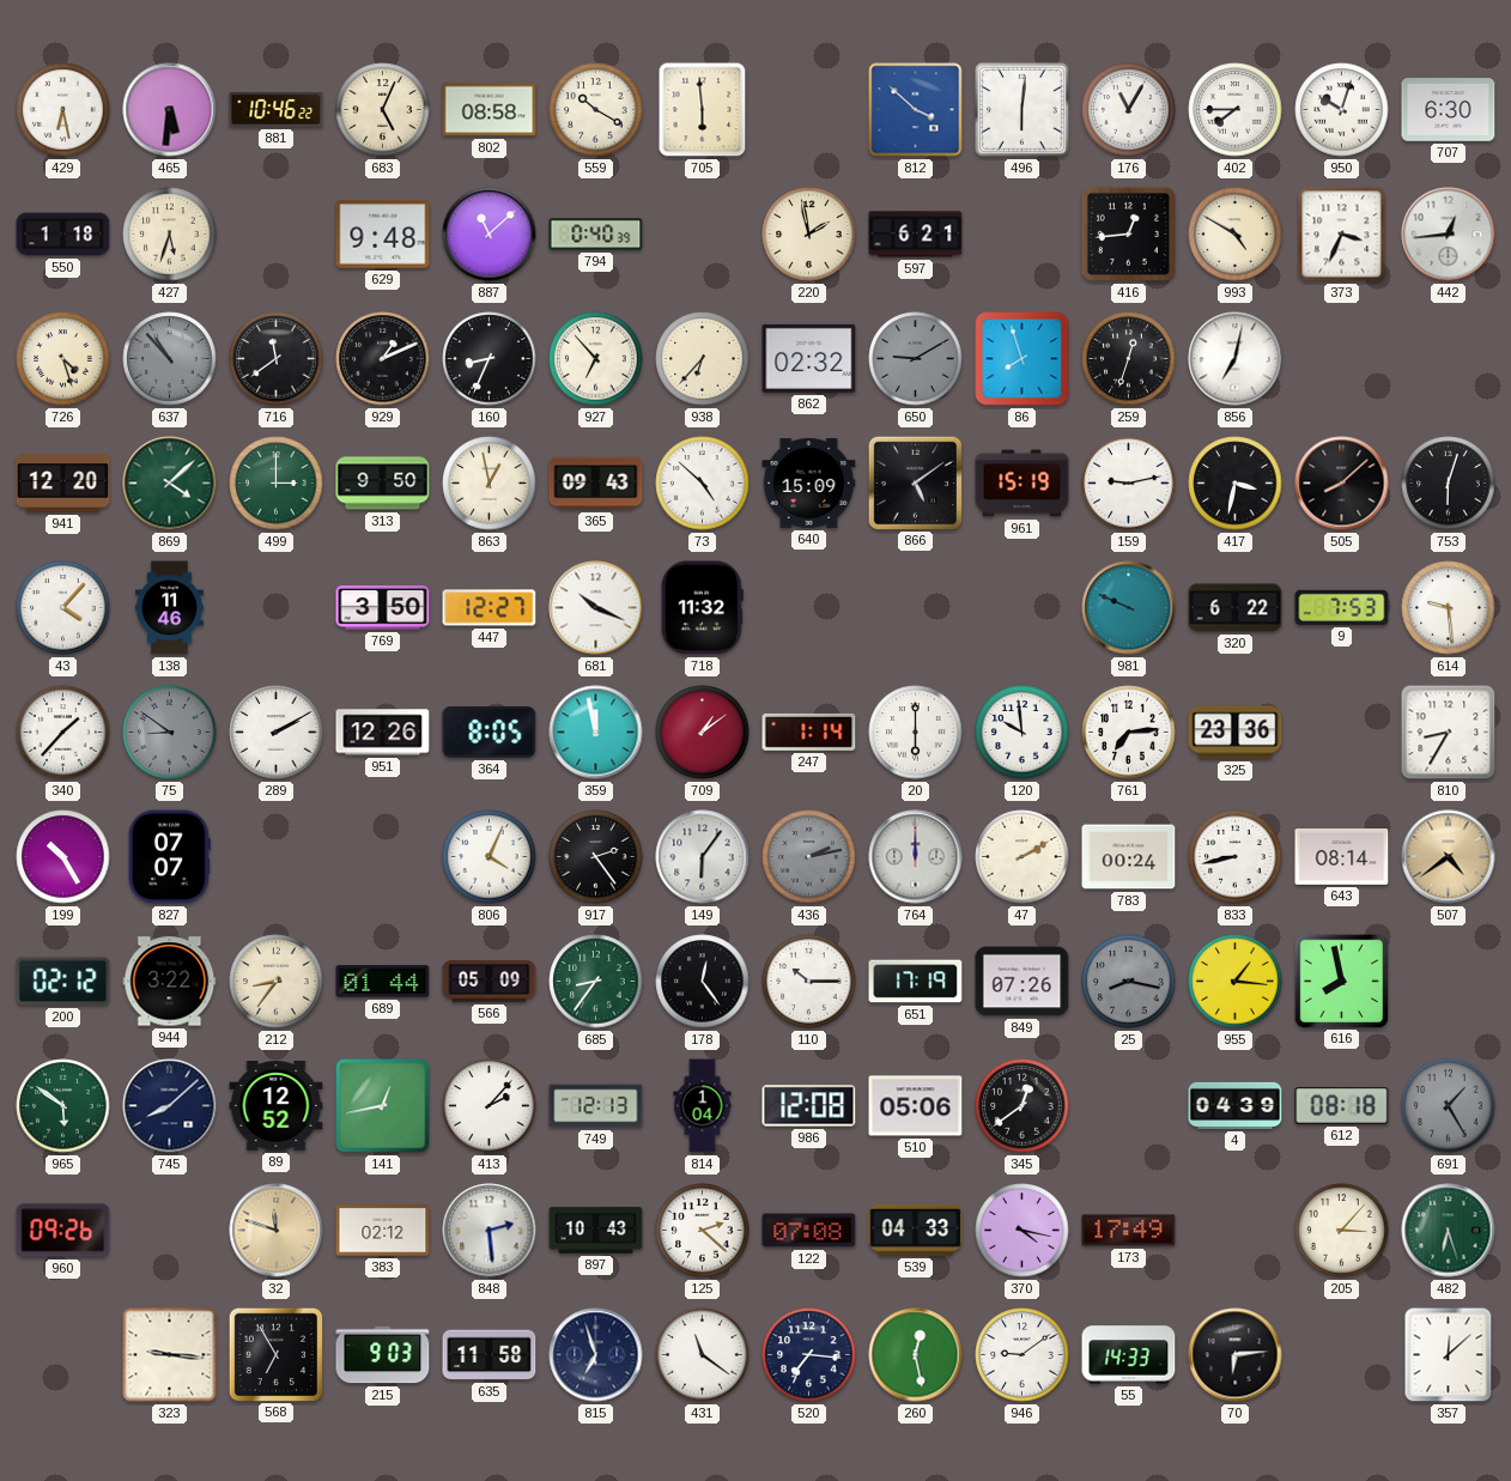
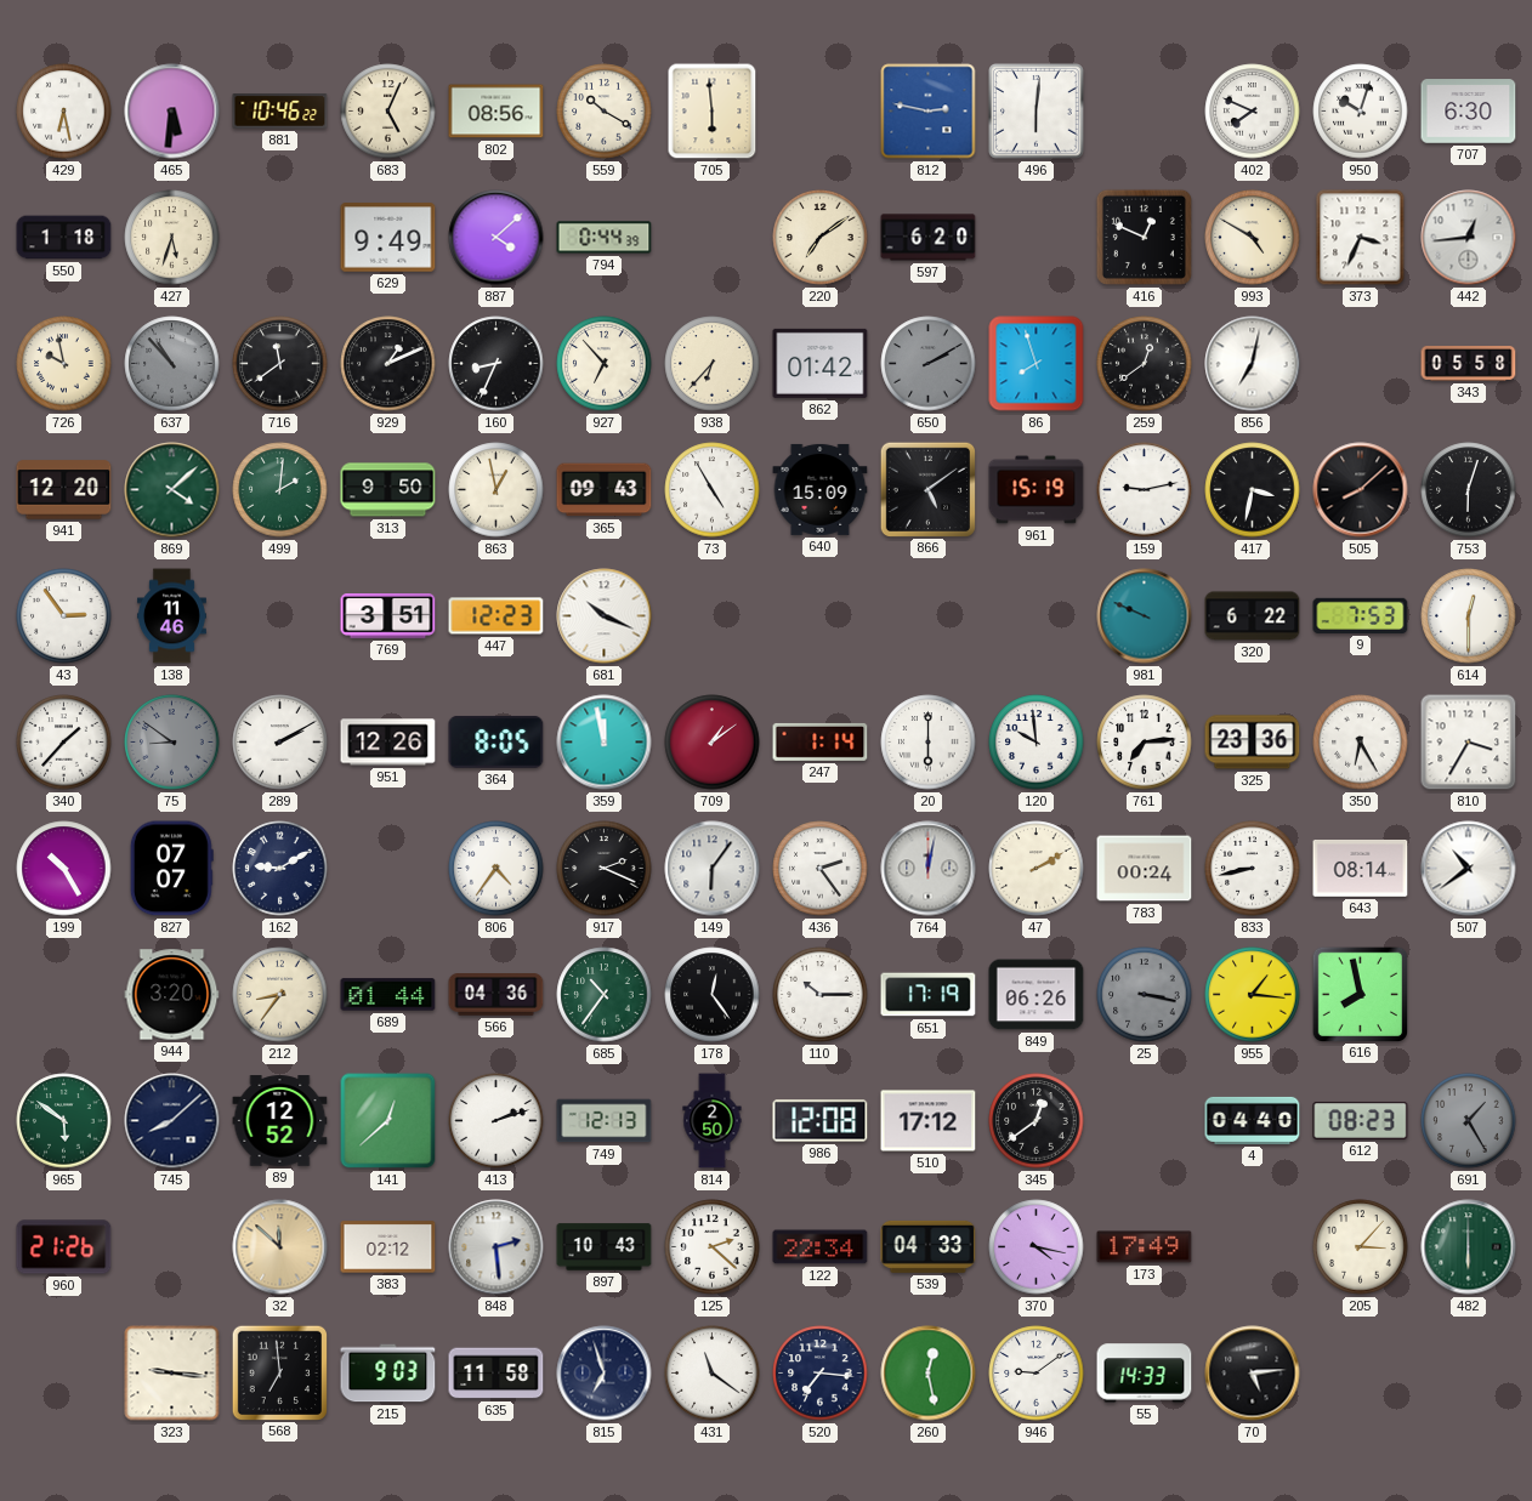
802: 08:58 -> 08:56
812: 3:52 -> 2:47
176: 11:05 -> none
402: 7:45 -> 7:49
629: 9:48 -> 9:49
887: 11:08 -> 4:08
794: 0:40 -> 0:44
220: 1:58 -> 7:09
597: 6:21 -> 6:20
416: 12:44 -> 12:49
726: 4:27 -> 9:58
862: 02:32 -> 01:42
650: 9:10 -> 2:10
259: 12:33 -> 12:39
343: none -> 05:58
499: 3:00 -> 2:01
73: 4:52 -> 4:55
43: 4:07 -> 2:54
769: 3:50 -> 3:51
447: 12:27 -> 12:23
718: 11:32 -> none
614: 9:29 -> 12:30
350: none -> 6:25
810: 8:35 -> 3:35
162: none -> 9:10
806: 4:04 -> 4:36
917: 2:24 -> 2:19
436: 2:13 -> 2:24
436 dial: grey -> white
764: 12:00 -> 12:02
507: 4:39 -> 10:39
507 dial: champagne -> white
200: 02:12 -> none
944: 3:22 -> 3:20
566: 05:09 -> 04:36
685: 8:36 -> 10:36
849: 07:26 -> 06:26
25: 8:17 -> 3:17
141: 12:43 -> 12:38
413: 2:07 -> 2:12
814: 1:04 -> 2:50
510: 05:06 -> 17:12
4: 04:39 -> 04:40
612: 08:18 -> 08:23
960: 09:26 -> 21:26
32: 11:48 -> 11:52
122: 07:08 -> 22:34
482: 6:27 -> 6:00
568: 6:55 -> 6:59
70: 6:14 -> 5:14
357: 12:08 -> none
